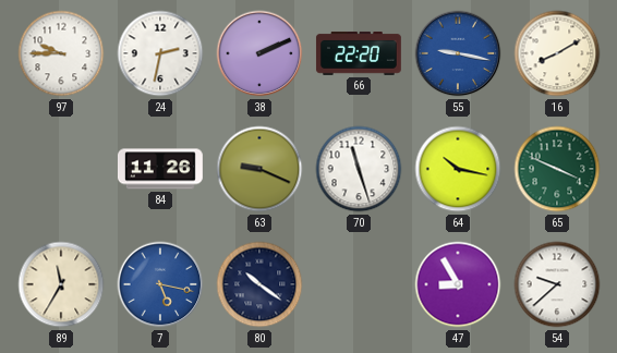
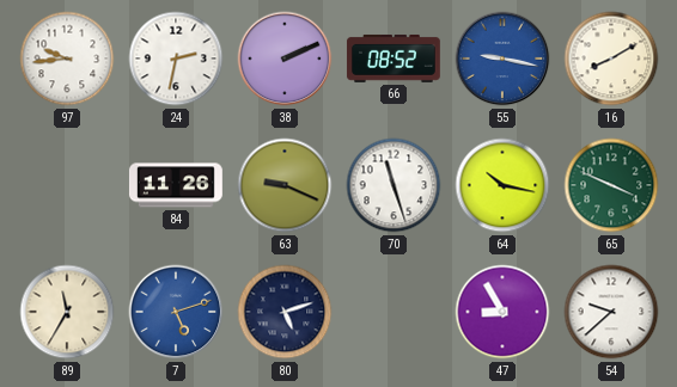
97: 9:45 -> 9:44
66: 22:20 -> 08:52
7: 5:17 -> 5:12
80: 10:21 -> 5:12
